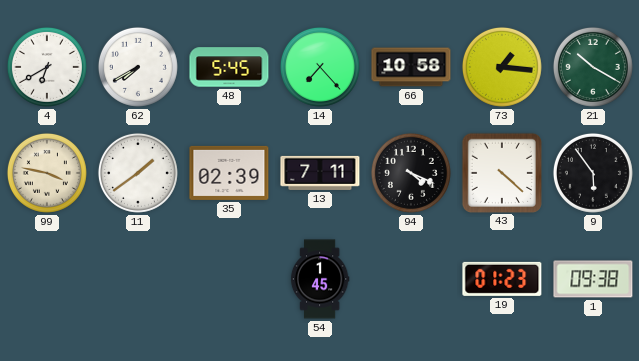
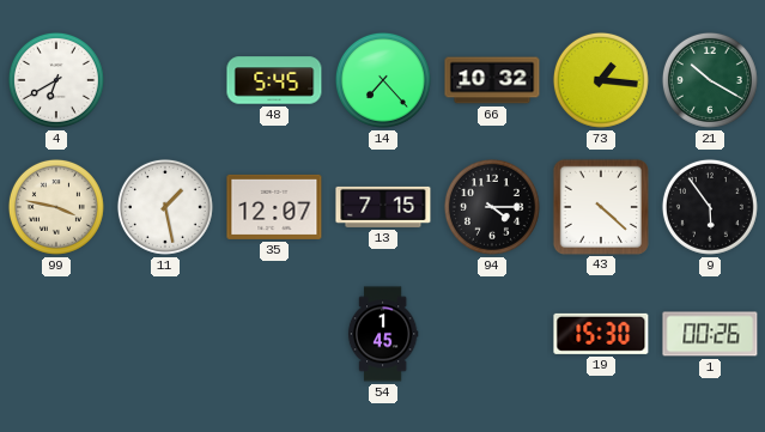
62: 7:40 -> none
66: 10:58 -> 10:32
11: 1:39 -> 1:28
35: 02:39 -> 12:07
13: 7:11 -> 7:15
94: 4:19 -> 4:15
19: 01:23 -> 15:30
1: 09:38 -> 00:26
